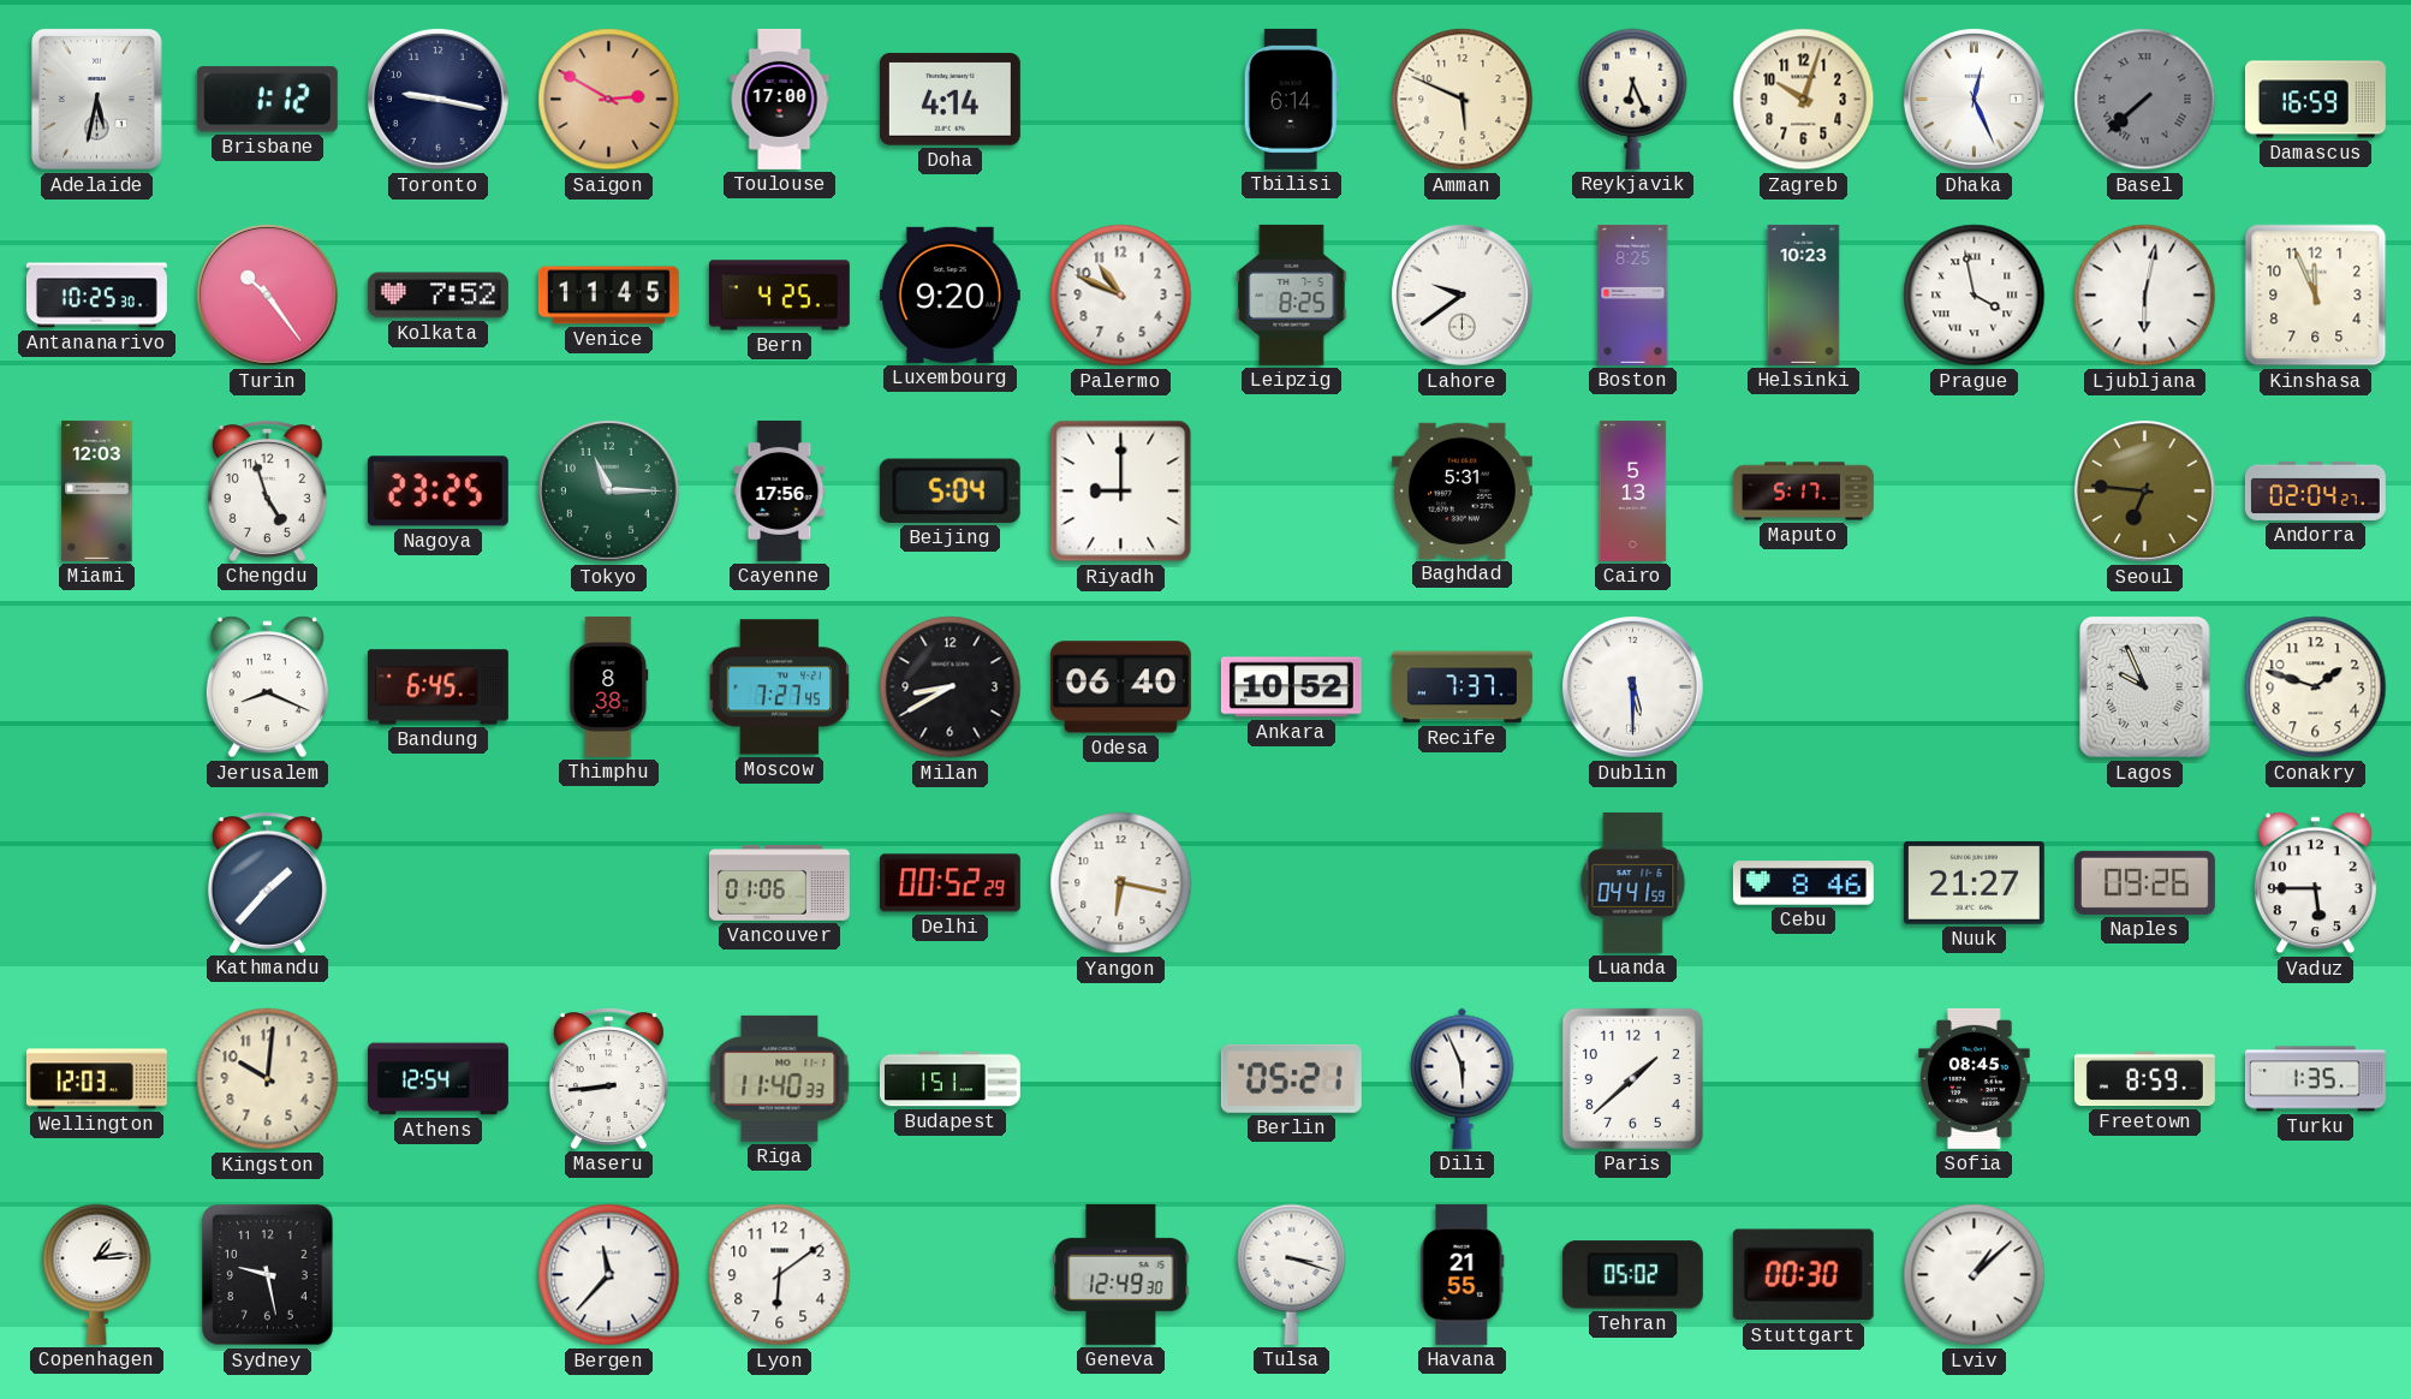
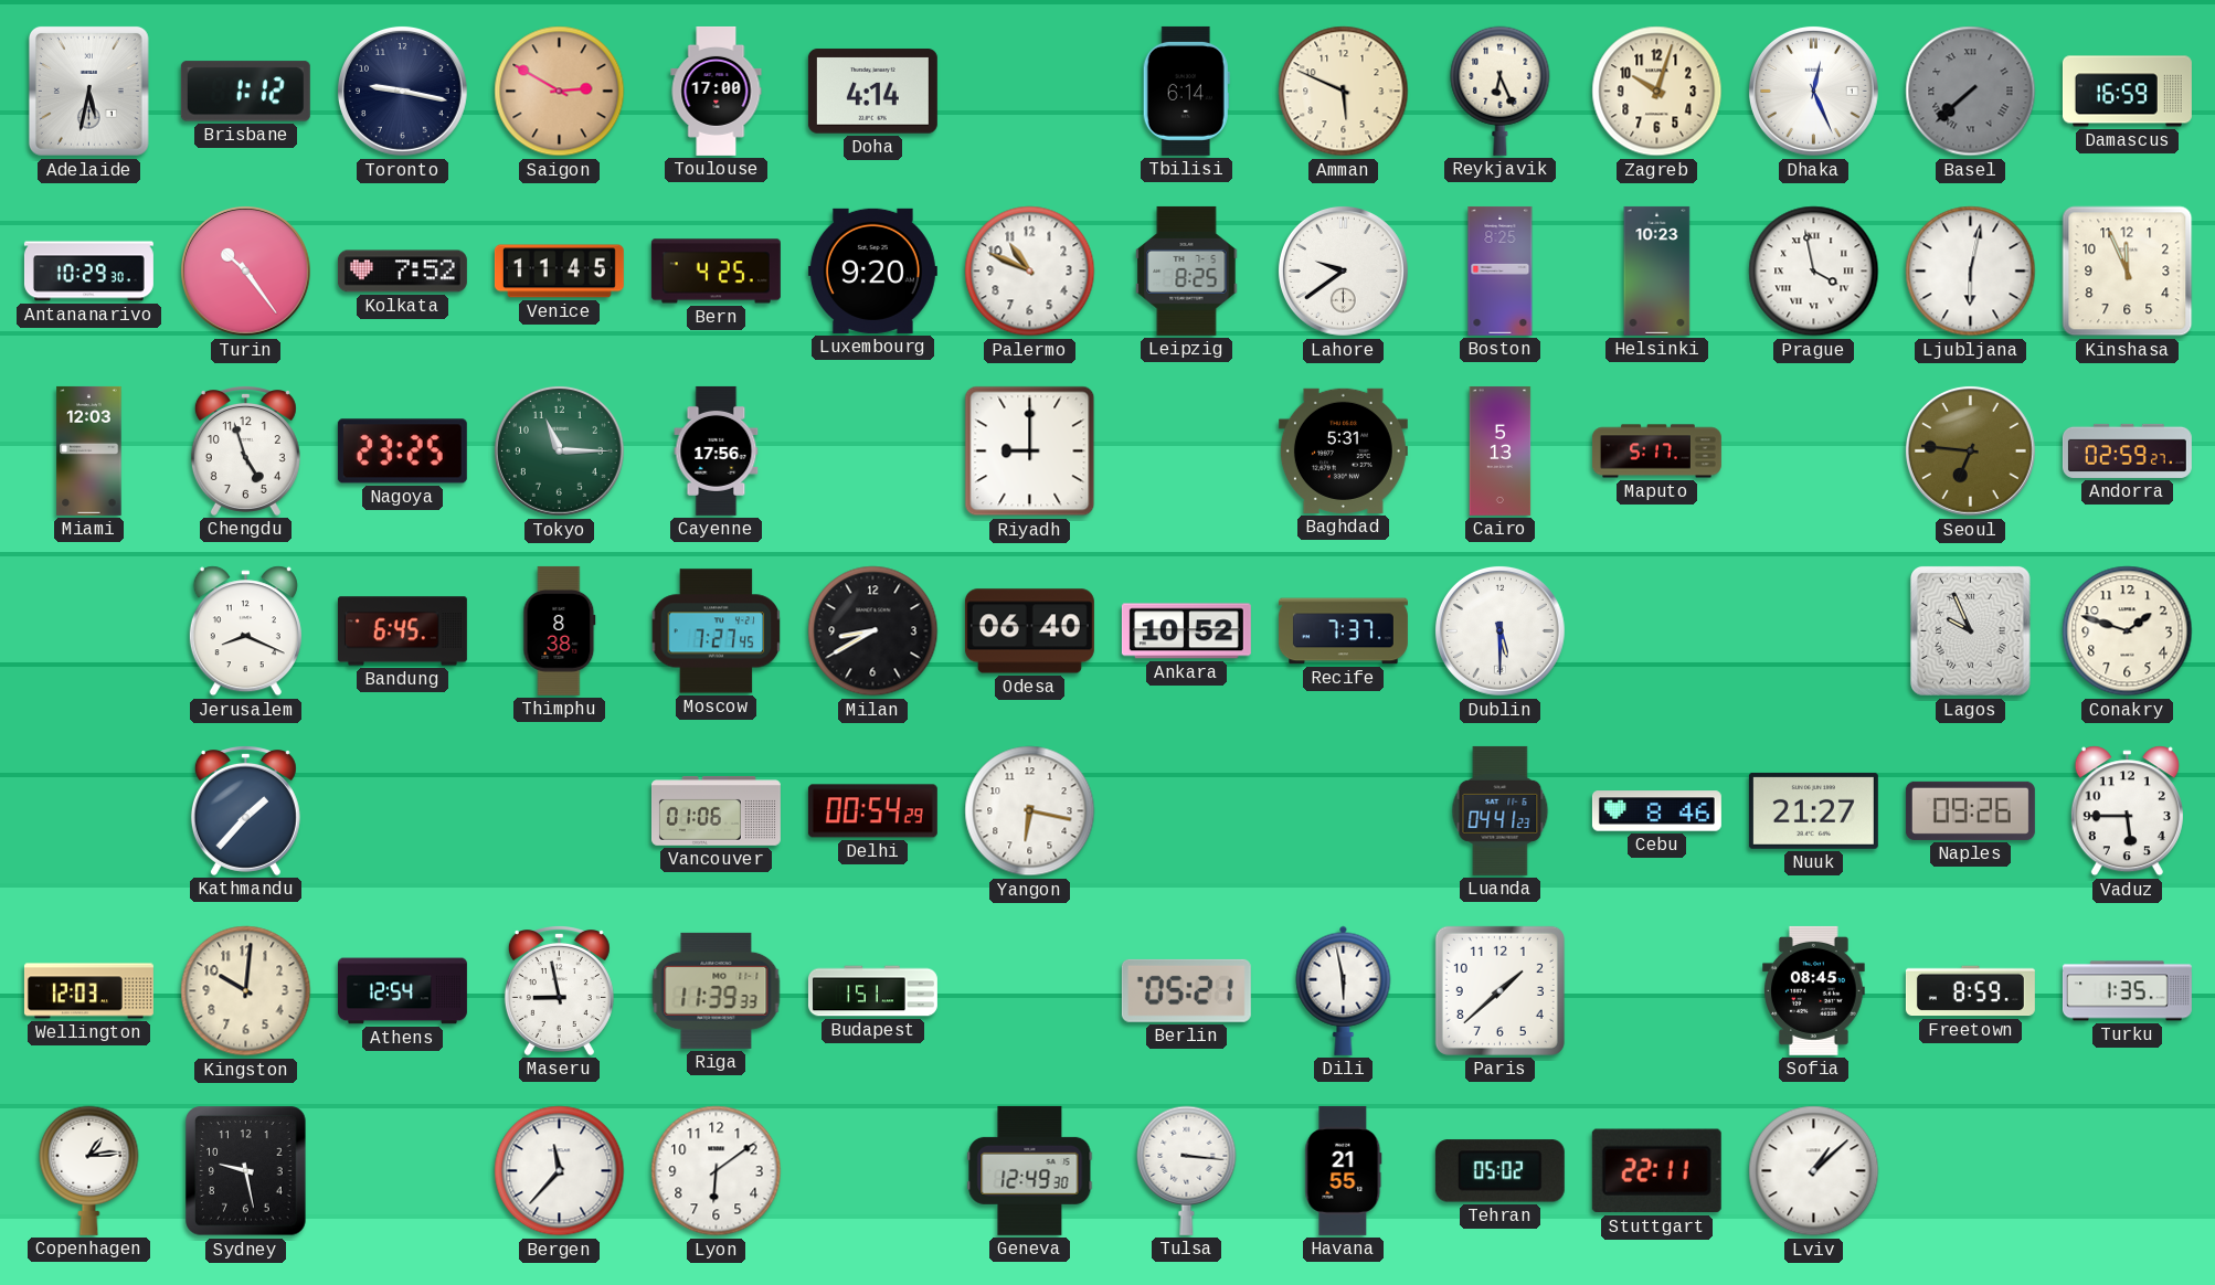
Antananarivo: 10:25 -> 10:29
Beijing: 5:04 -> none
Andorra: 02:04 -> 02:59
Delhi: 00:52 -> 00:54
Luanda: 04:41:59 -> 04:41:23
Maseru: 8:44 -> 8:58
Riga: 11:40 -> 11:39
Dili: 5:56 -> 5:58
Tulsa: 3:18 -> 3:16
Stuttgart: 00:30 -> 22:11
